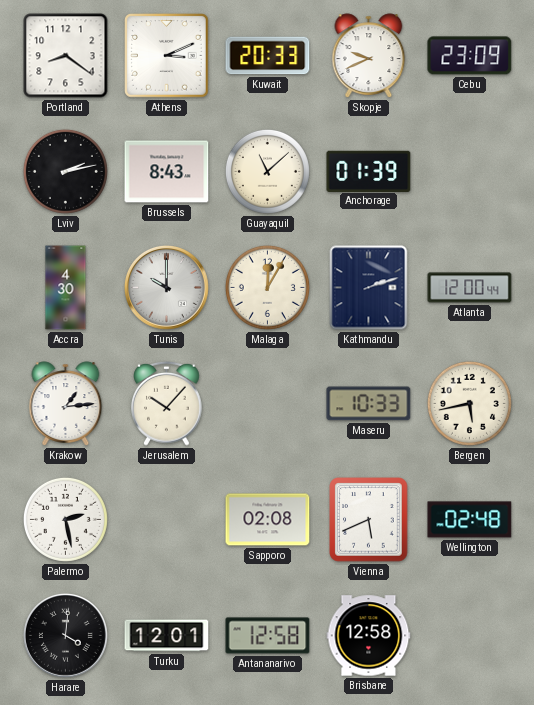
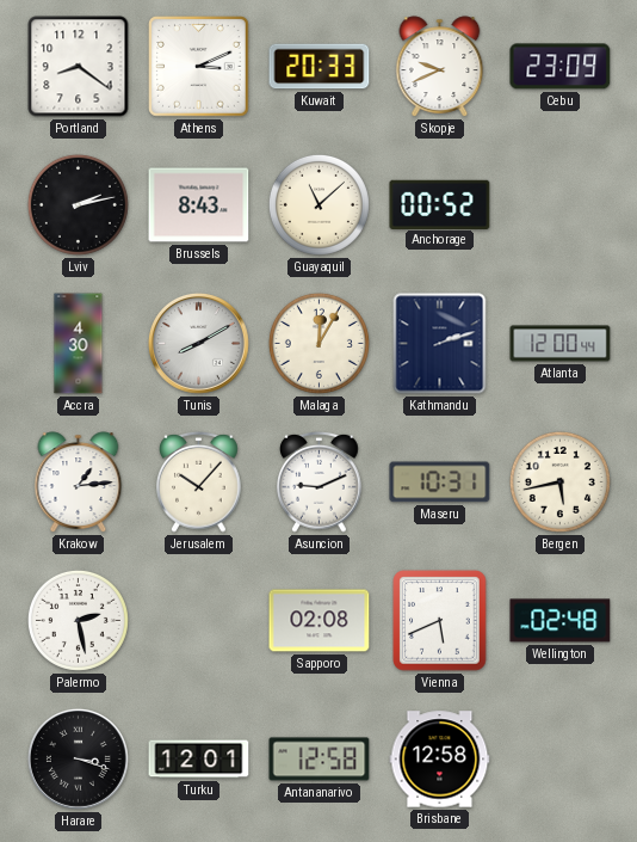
Anchorage: 01:39 -> 00:52
Tunis: 10:00 -> 8:10
Asuncion: none -> 9:11
Maseru: 10:33 -> 10:31
Harare: 4:01 -> 3:18
